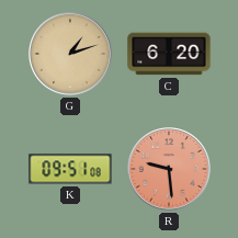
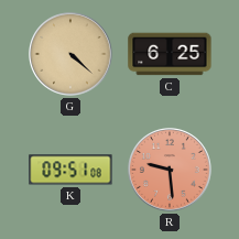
G: 1:12 -> 4:22
C: 6:20 -> 6:25
